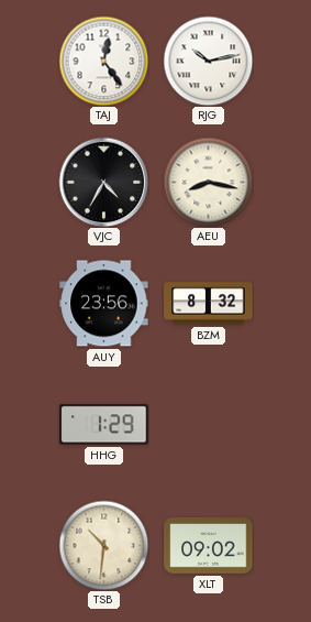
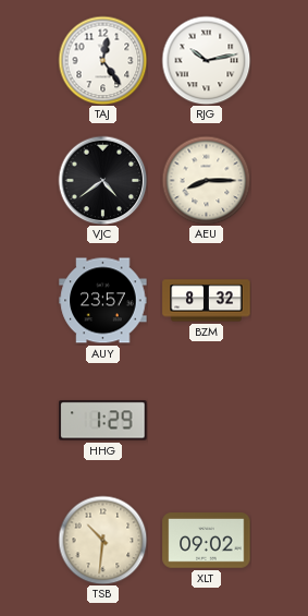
VJC: 4:35 -> 4:39
AEU: 8:17 -> 8:15
AUY: 23:56 -> 23:57
